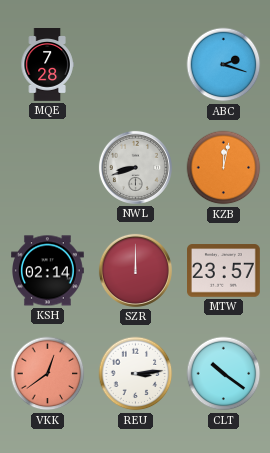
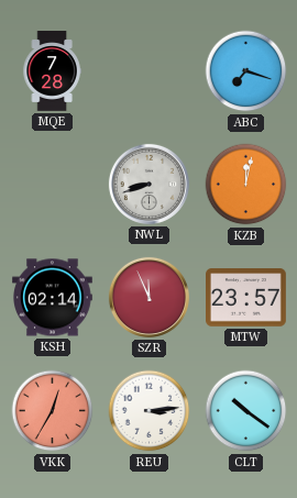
ABC: 2:18 -> 7:18
SZR: 12:00 -> 11:56
VKK: 12:39 -> 12:35
